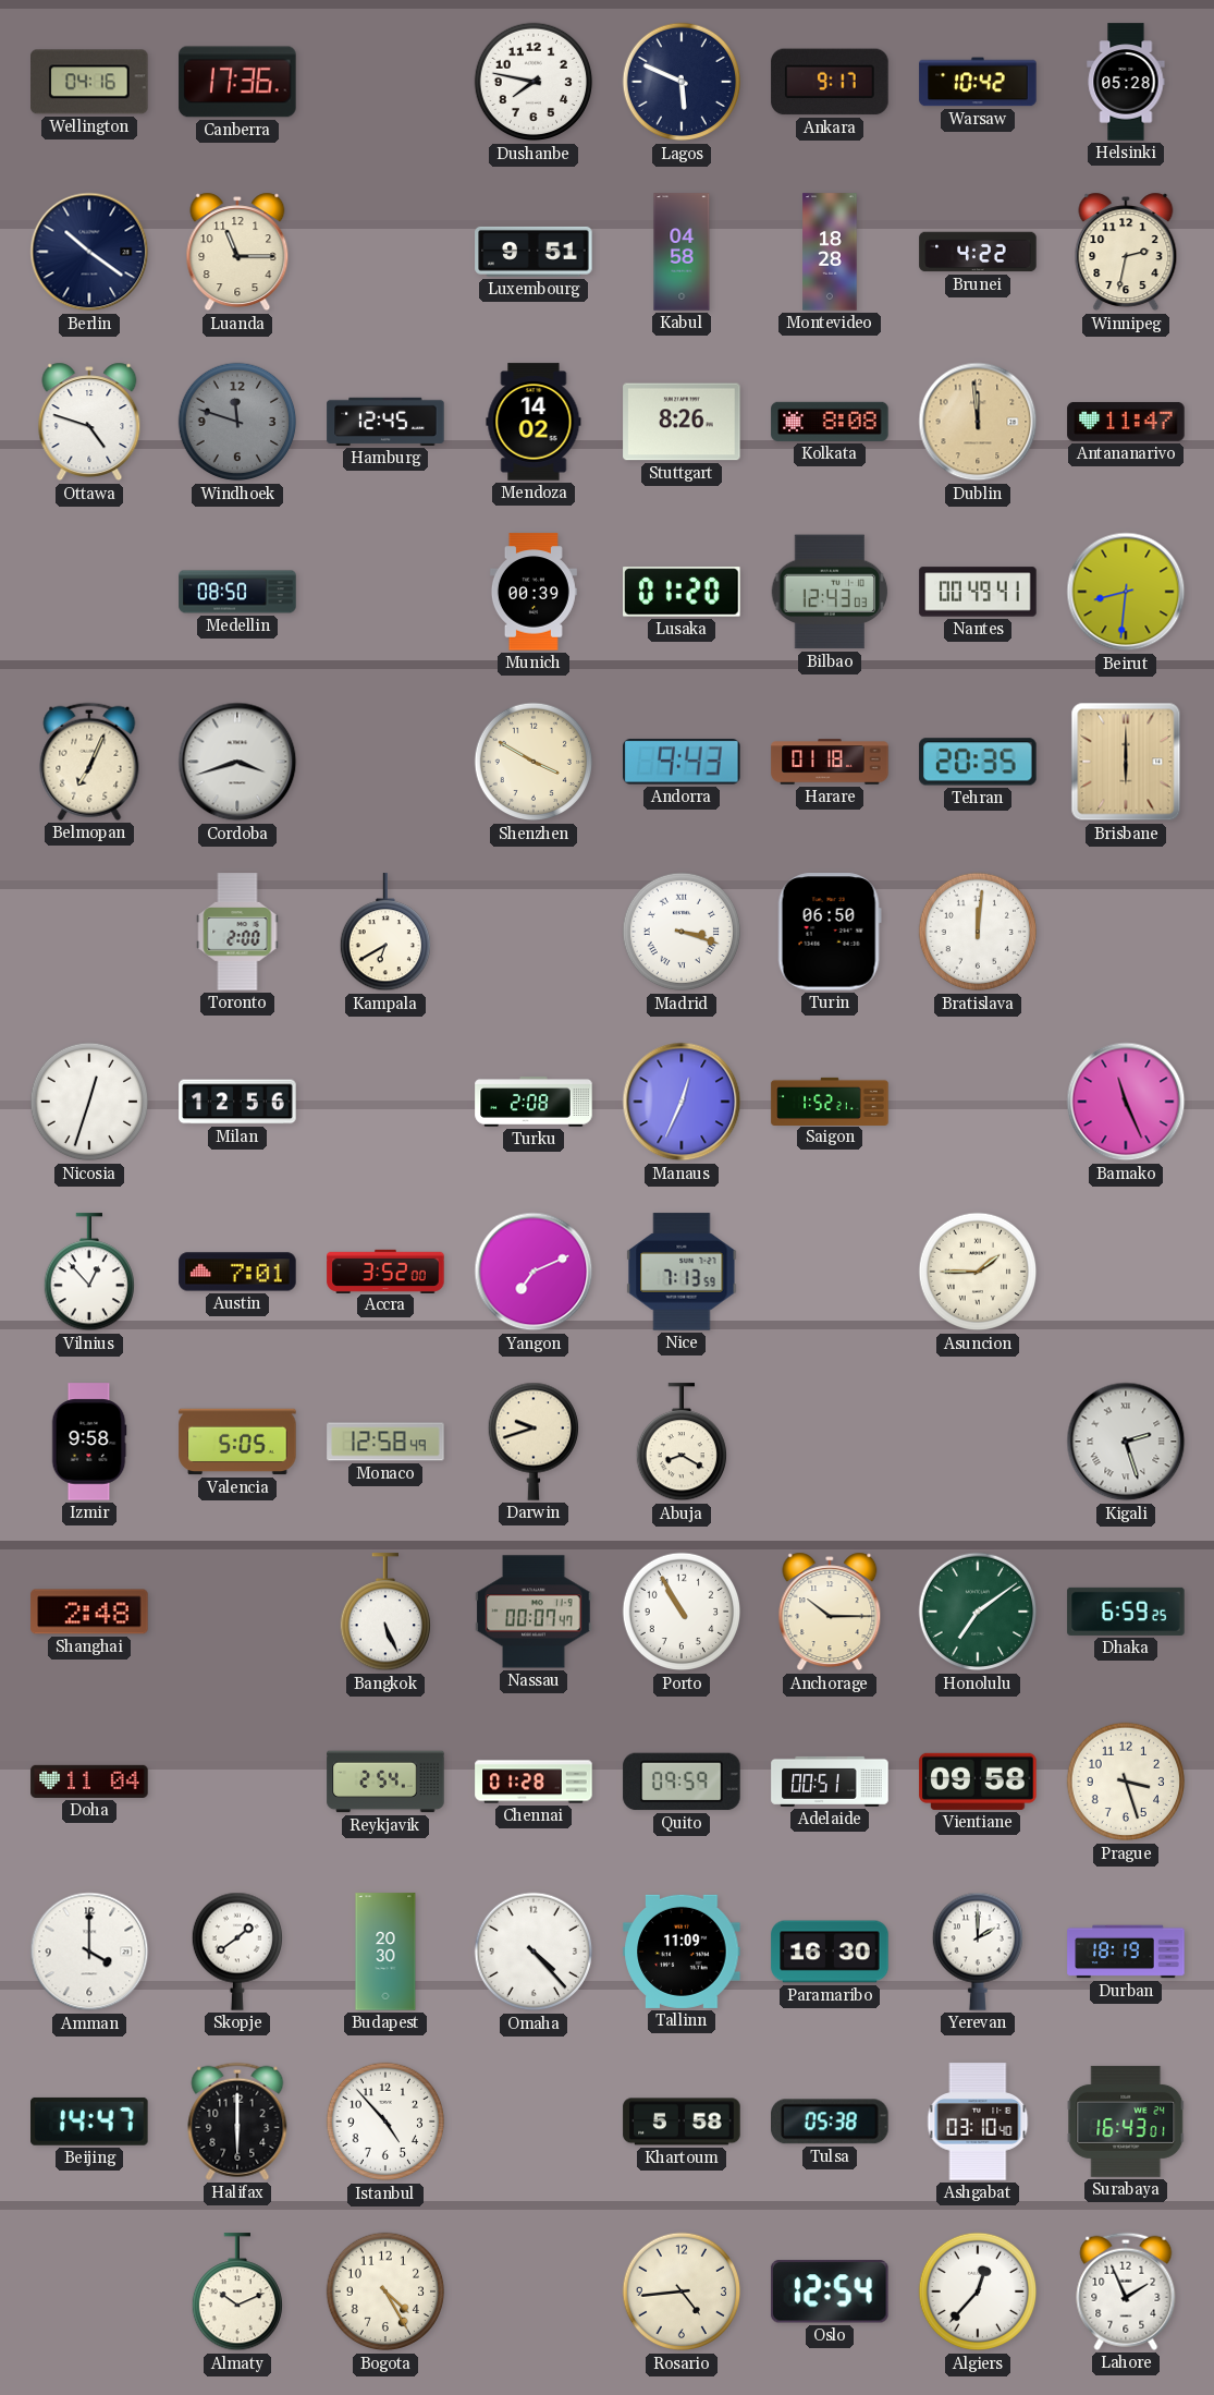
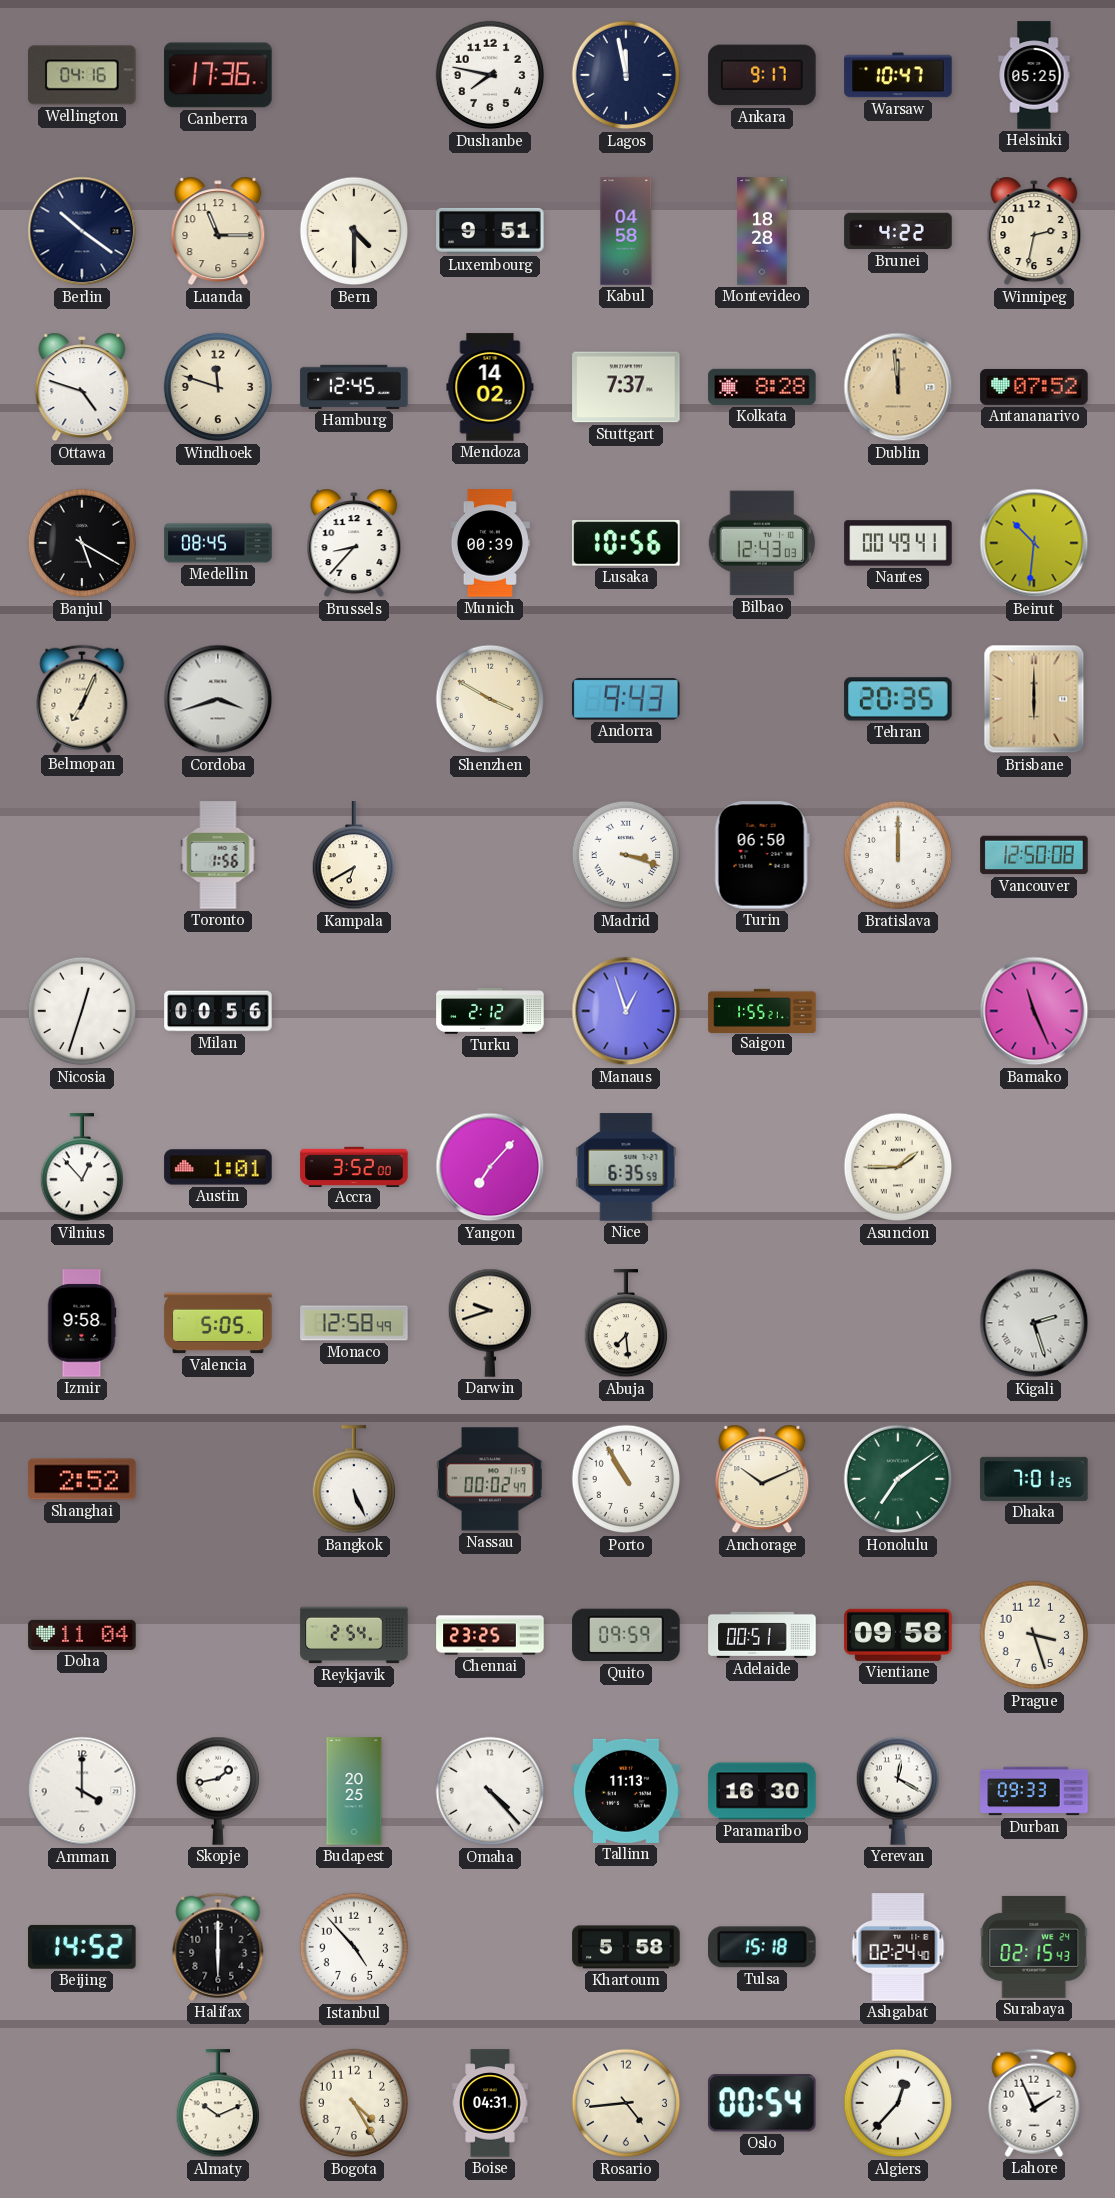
Lagos: 5:49 -> 11:58
Warsaw: 10:42 -> 10:47
Helsinki: 05:28 -> 05:25
Bern: none -> 4:30
Windhoek dial: grey -> cream
Stuttgart: 8:26 -> 7:37
Kolkata: 8:08 -> 8:28
Antananarivo: 11:47 -> 07:52
Banjul: none -> 5:20
Medellin: 08:50 -> 08:45
Brussels: none -> 8:37
Lusaka: 01:20 -> 10:56
Beirut: 8:31 -> 10:31
Harare: 01:18 -> none
Toronto: 2:00 -> 1:56
Bratislava: 12:01 -> 12:00
Vancouver: none -> 12:50
Milan: 12:56 -> 00:56
Turku: 2:08 -> 2:12
Manaus: 12:34 -> 12:57
Saigon: 1:52 -> 1:55
Austin: 7:01 -> 1:01
Yangon: 7:11 -> 7:07
Nice: 7:13 -> 6:35
Abuja: 8:20 -> 7:29
Shanghai: 2:48 -> 2:52
Nassau: 00:07 -> 00:02
Anchorage: 10:15 -> 10:11
Dhaka: 6:59 -> 7:01
Chennai: 01:28 -> 23:25
Skopje: 1:39 -> 1:43
Budapest: 20:30 -> 20:25
Tallinn: 11:09 -> 11:13
Yerevan: 2:00 -> 12:20
Durban: 18:19 -> 09:33
Beijing: 14:47 -> 14:52
Tulsa: 05:38 -> 15:18
Ashgabat: 03:10 -> 02:24
Surabaya: 16:43 -> 02:15
Boise: none -> 04:31
Oslo: 12:54 -> 00:54
